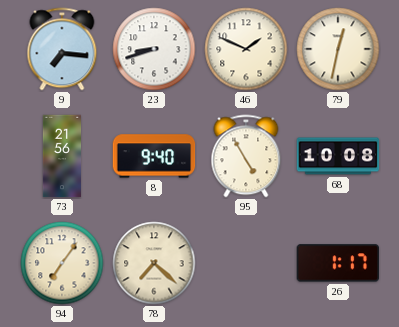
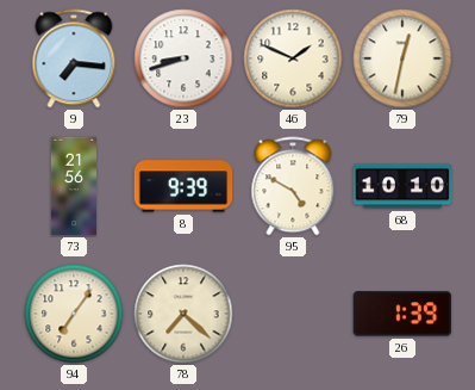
8: 9:40 -> 9:39
95: 4:55 -> 4:50
68: 10:08 -> 10:10
26: 1:17 -> 1:39
